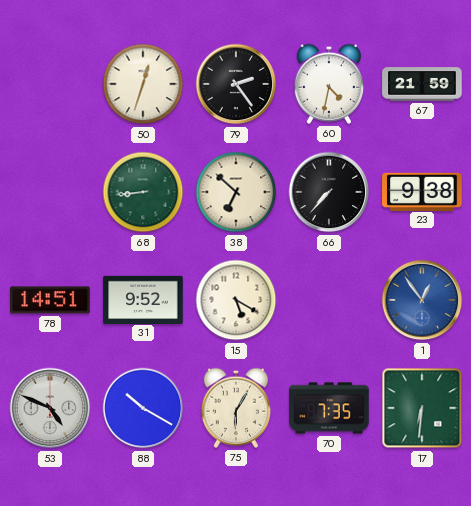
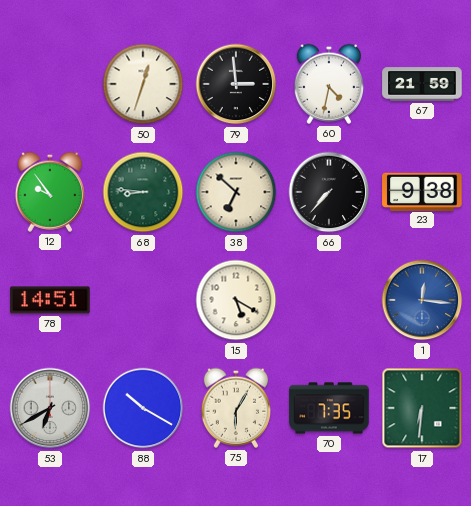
79: 2:24 -> 2:59
12: none -> 9:54
68: 8:44 -> 8:46
31: 9:52 -> none
1: 12:54 -> 12:16
53: 4:49 -> 6:40
